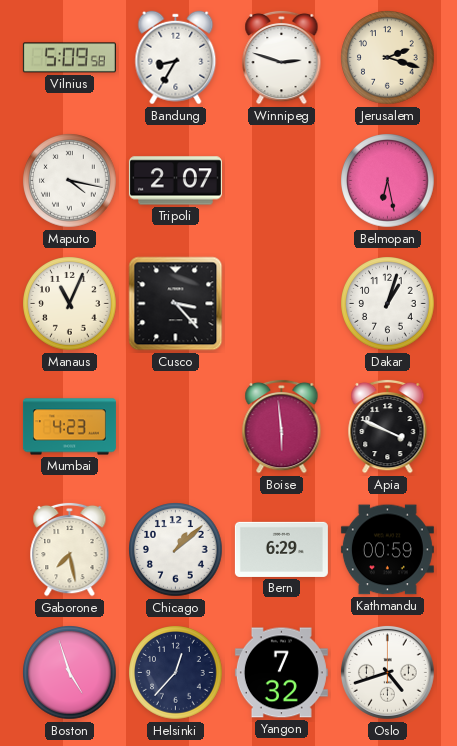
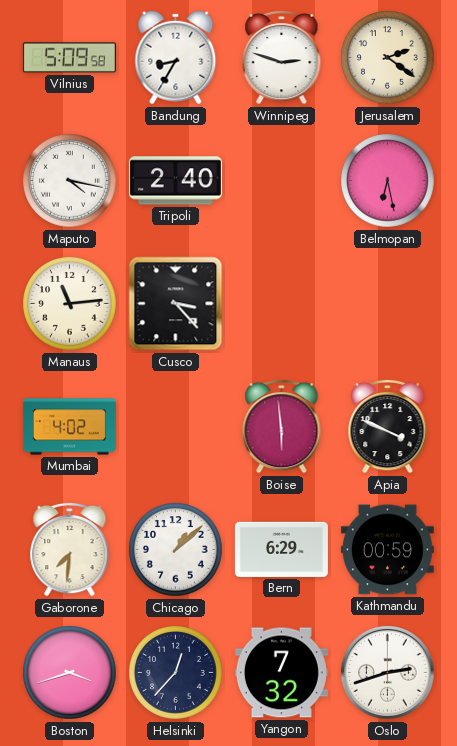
Jerusalem: 2:18 -> 2:21
Tripoli: 2:07 -> 2:40
Manaus: 11:04 -> 11:14
Dakar: 1:03 -> none
Mumbai: 4:23 -> 4:02
Gaborone: 7:28 -> 7:31
Boston: 4:57 -> 3:42
Oslo: 4:42 -> 2:42
